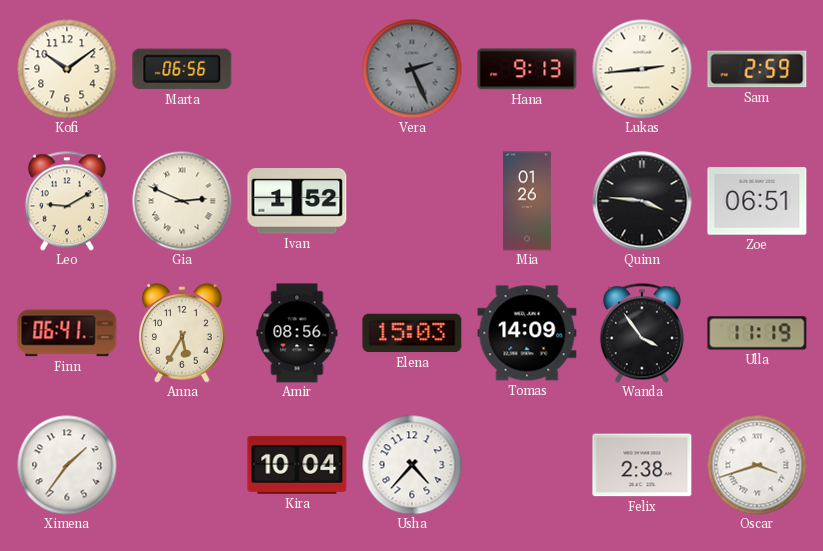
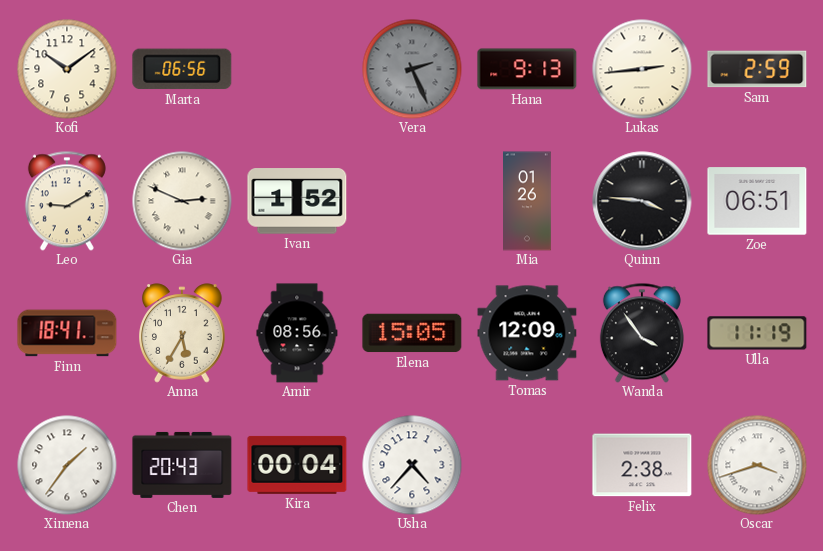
Finn: 06:41 -> 18:41
Elena: 15:03 -> 15:05
Tomas: 14:09 -> 12:09
Chen: none -> 20:43
Kira: 10:04 -> 00:04
